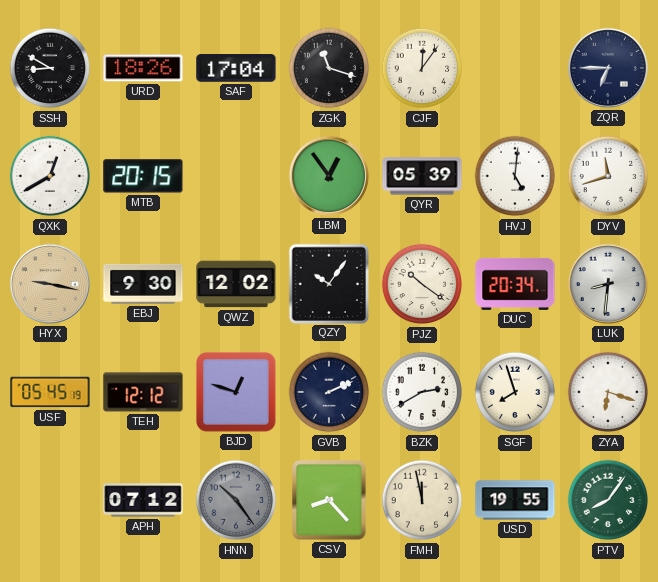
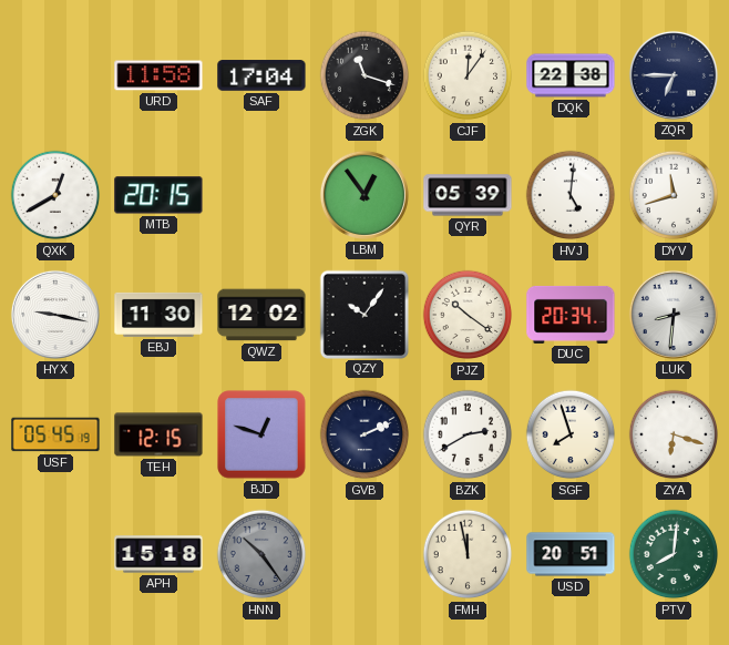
SSH: 8:50 -> none
URD: 18:26 -> 11:58
DQK: none -> 22:38
HYX dial: champagne -> white
EBJ: 9:30 -> 11:30
TEH: 12:12 -> 12:15
APH: 07:12 -> 15:18
CSV: 8:23 -> none
USD: 19:55 -> 20:51
PTV: 8:06 -> 8:01
